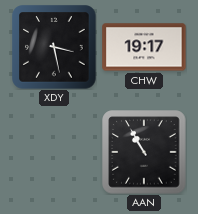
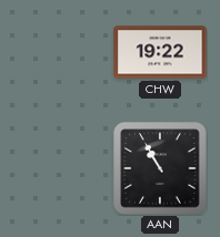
XDY: 3:28 -> none
CHW: 19:17 -> 19:22
